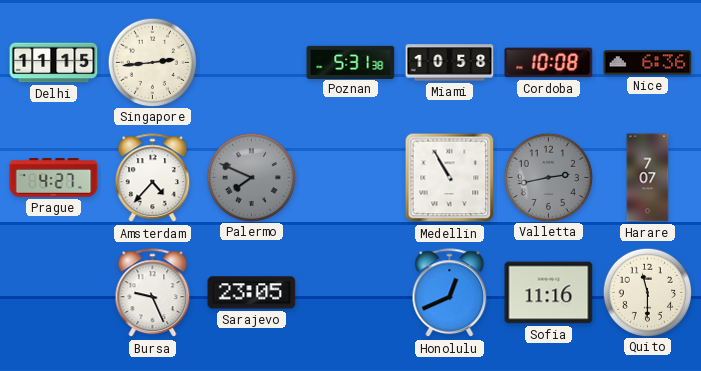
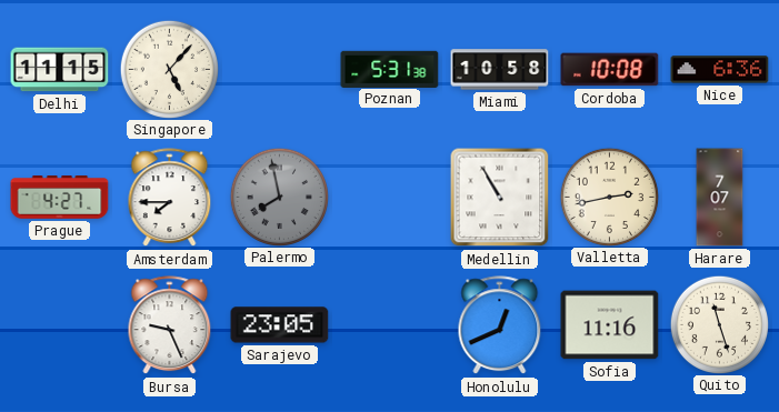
Singapore: 2:44 -> 5:07
Amsterdam: 4:37 -> 7:45
Palermo: 7:49 -> 7:58
Valletta dial: grey -> cream
Quito: 11:30 -> 11:27
